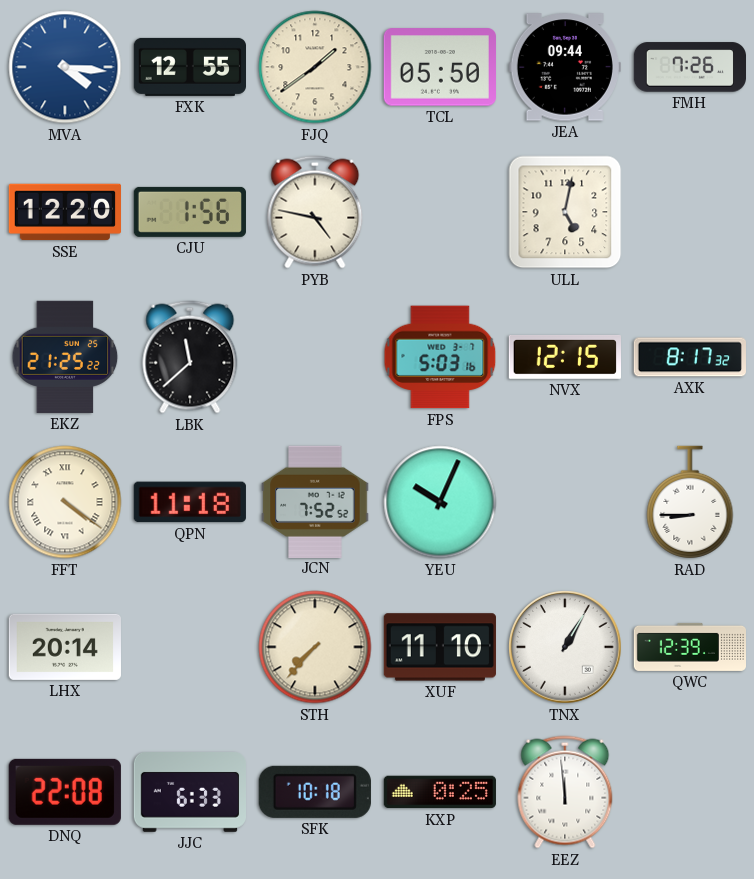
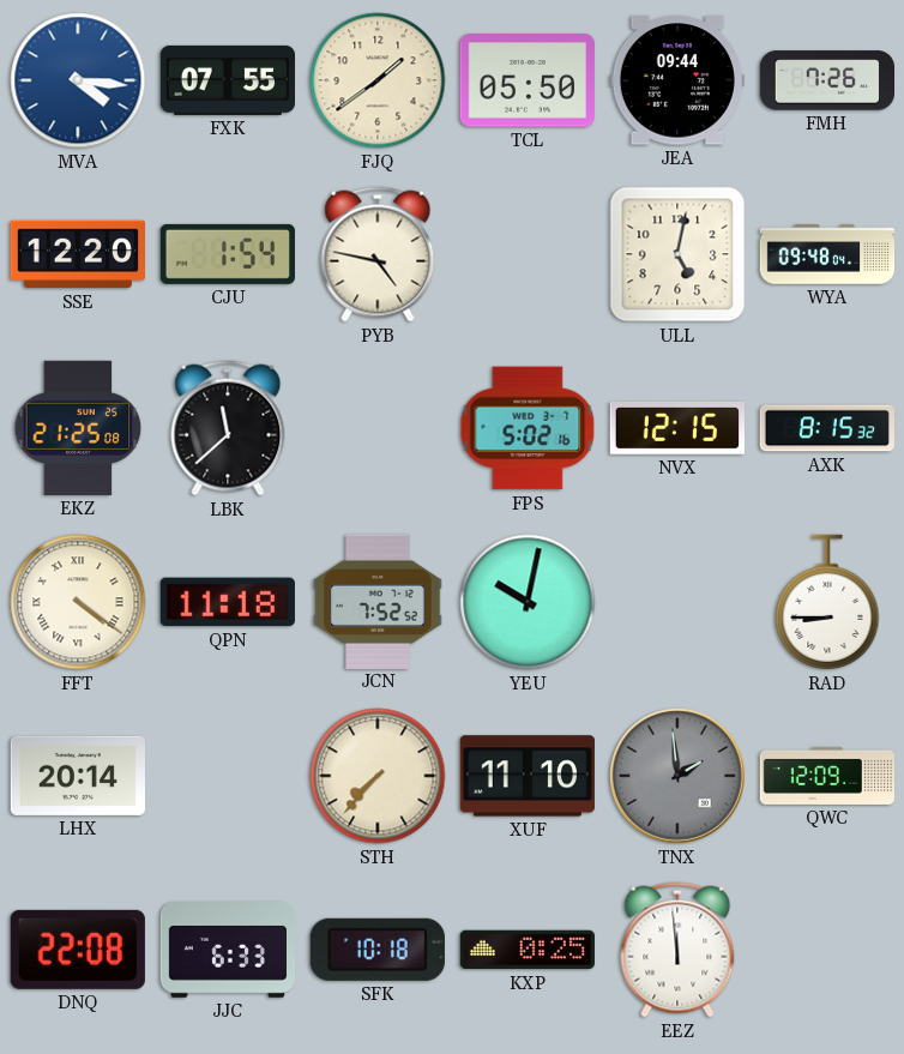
FXK: 12:55 -> 07:55
CJU: 1:56 -> 1:54
WYA: none -> 09:48
EKZ: 21:25:22 -> 21:25:08
FPS: 5:03 -> 5:02
AXK: 8:17 -> 8:15
YEU: 10:04 -> 10:02
TNX: 1:05 -> 1:59
TNX dial: white -> grey
QWC: 12:39 -> 12:09
